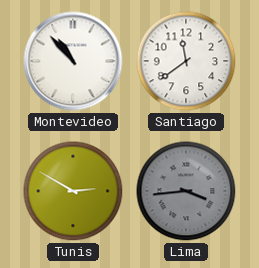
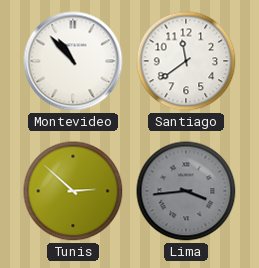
Tunis: 2:50 -> 2:52
